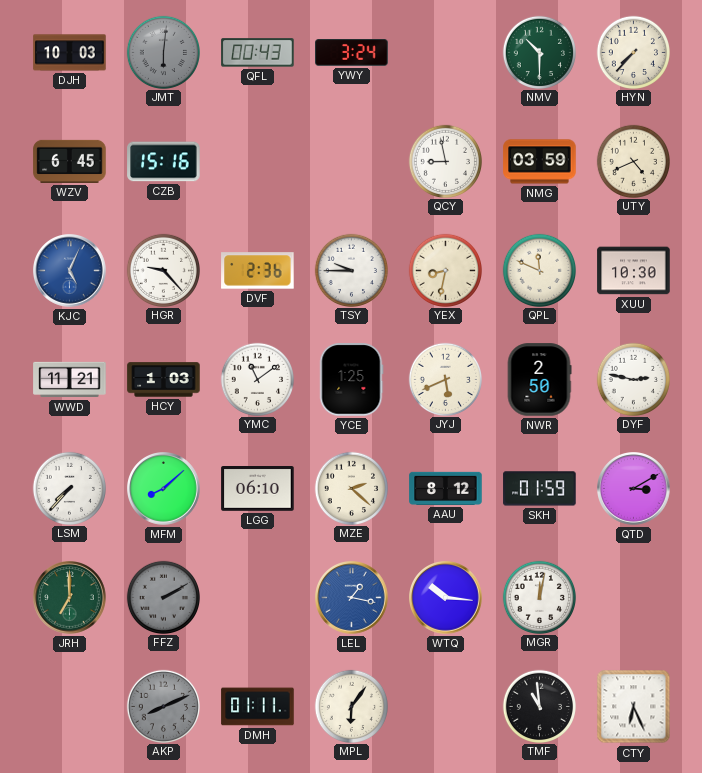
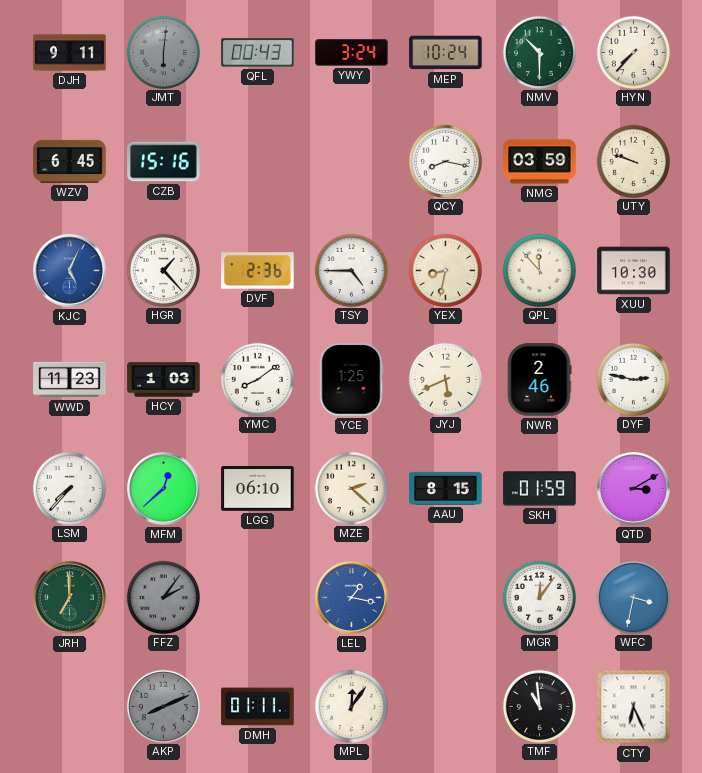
DJH: 10:03 -> 9:11
MEP: none -> 10:24
QCY: 8:58 -> 8:17
UTY: 4:41 -> 9:48
HGR: 9:23 -> 1:23
TSY: 9:45 -> 4:45
QPL: 11:49 -> 11:53
WWD: 11:21 -> 11:23
YMC: 11:09 -> 8:09
NWR: 2:50 -> 2:46
MFM: 8:08 -> 12:38
AAU: 8:12 -> 8:15
FFZ: 2:10 -> 2:06
WTQ: 10:16 -> none
MGR: 12:02 -> 12:06
WFC: none -> 3:32
MPL: 6:06 -> 12:06
